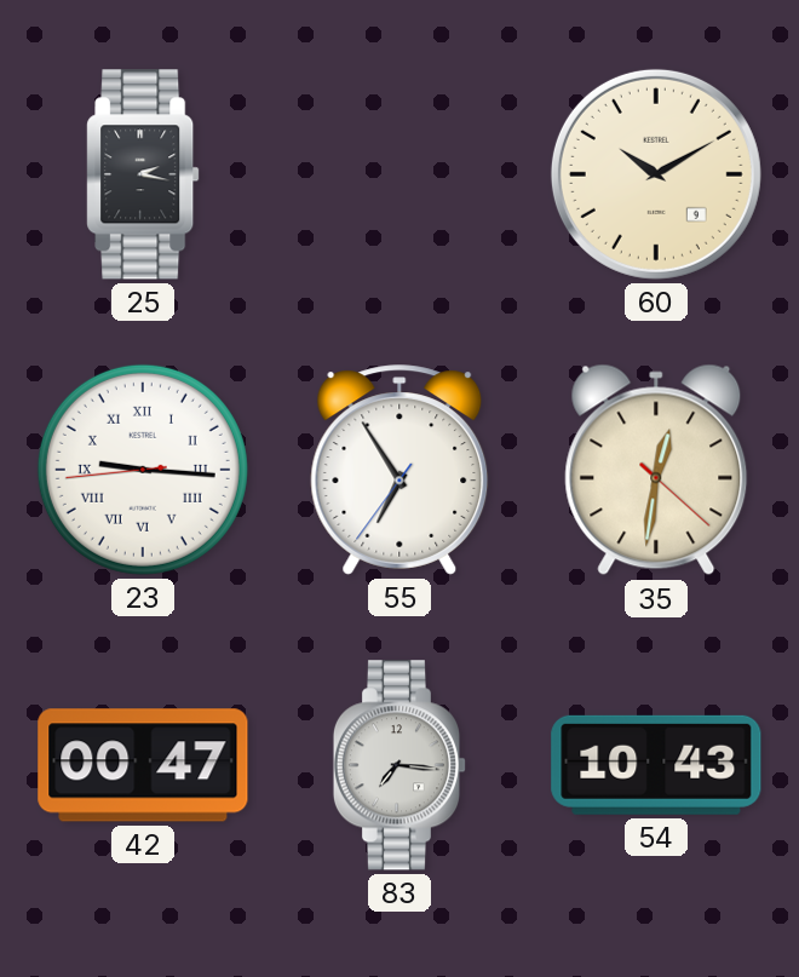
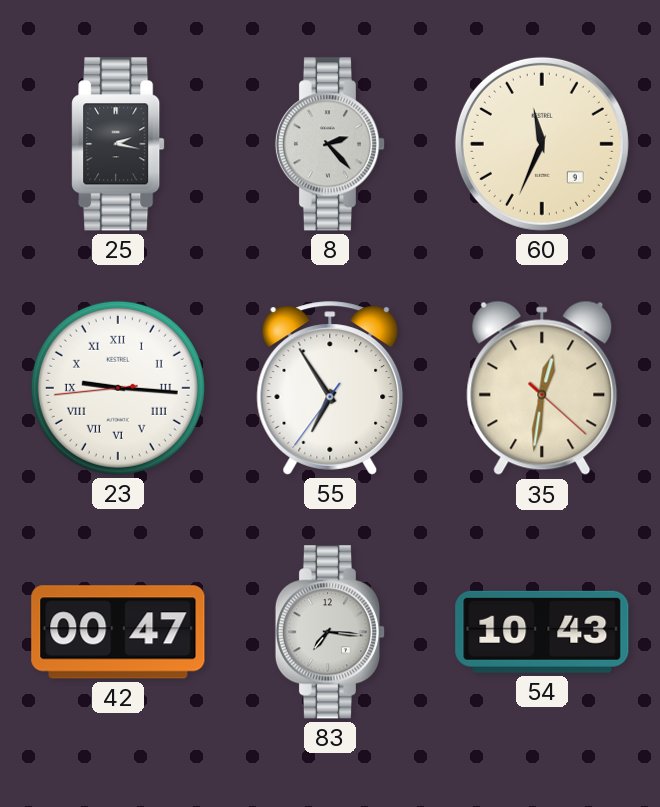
8: none -> 2:23
60: 10:10 -> 11:34
